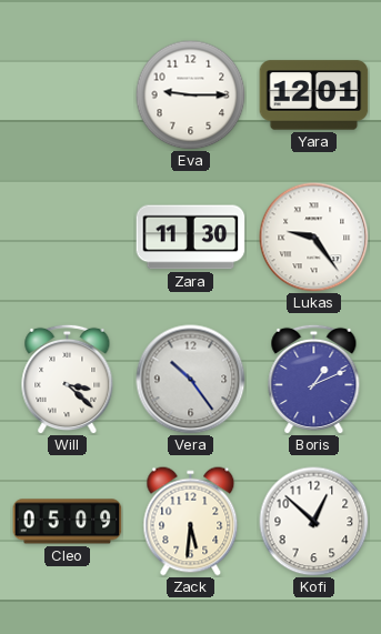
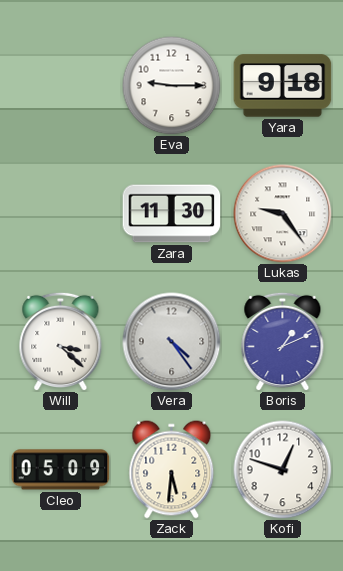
Yara: 12:01 -> 9:18
Vera: 10:24 -> 4:24
Kofi: 12:52 -> 12:48
